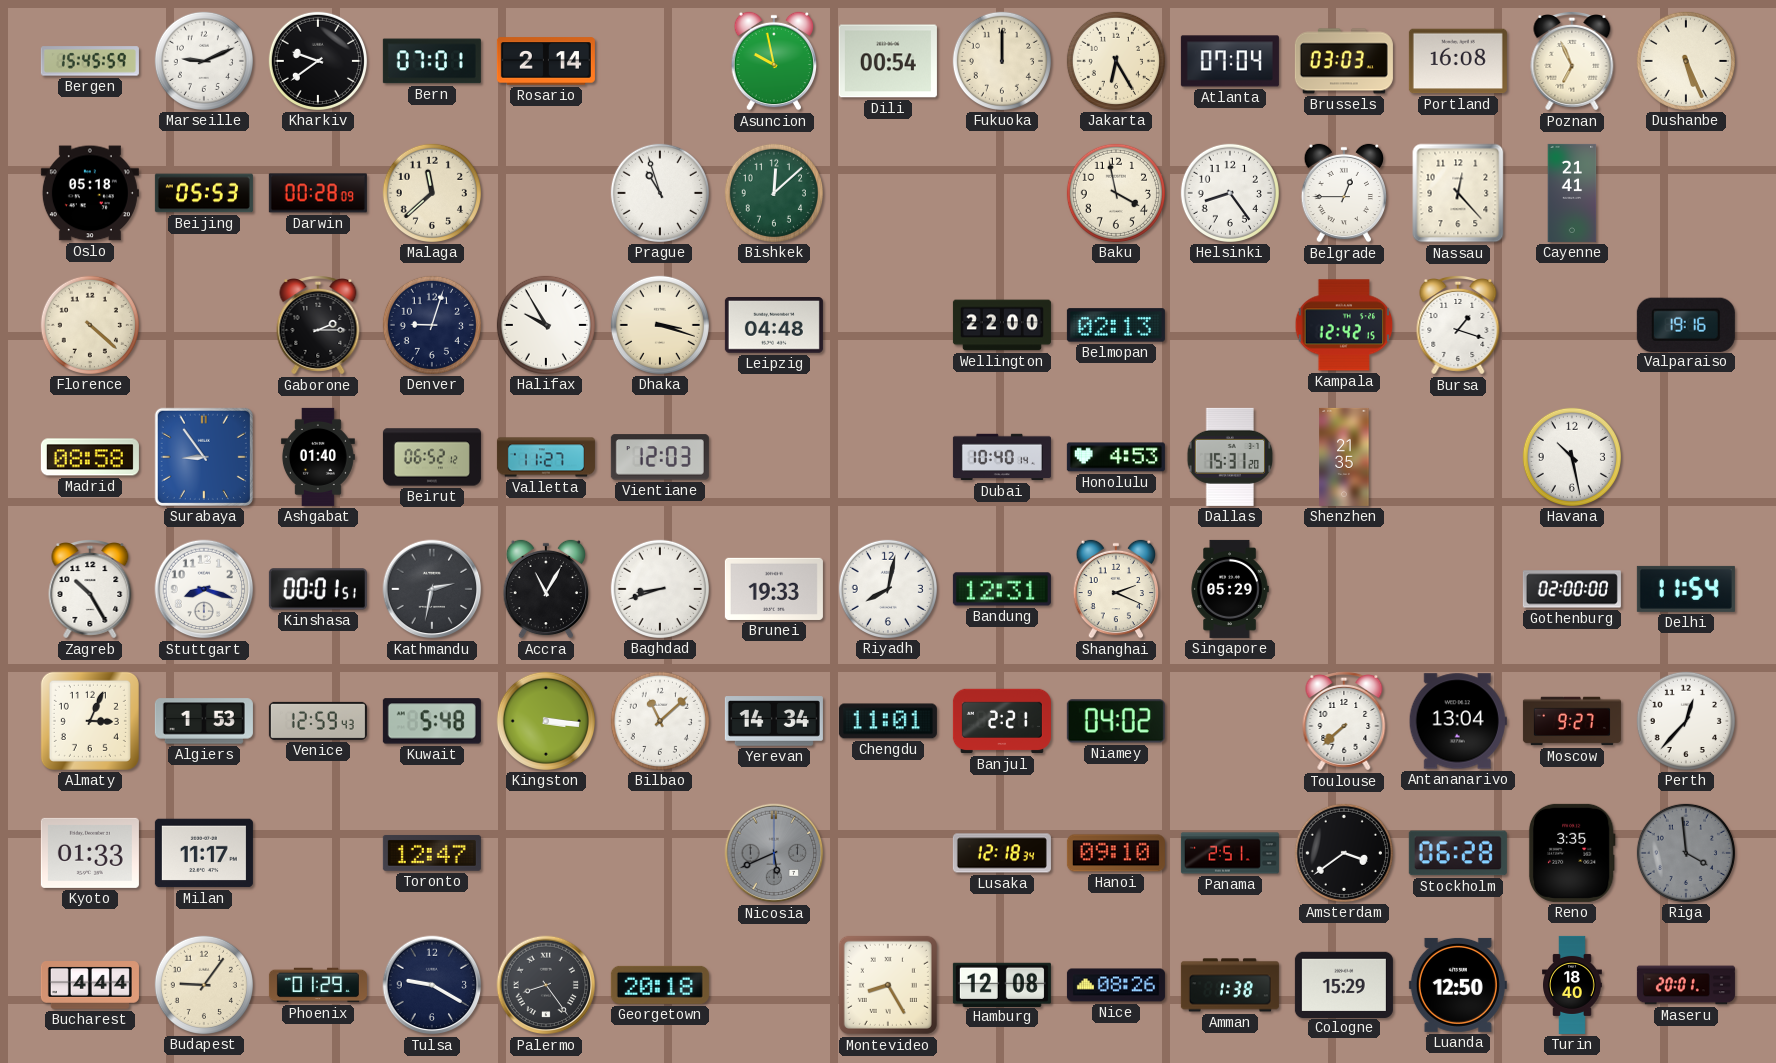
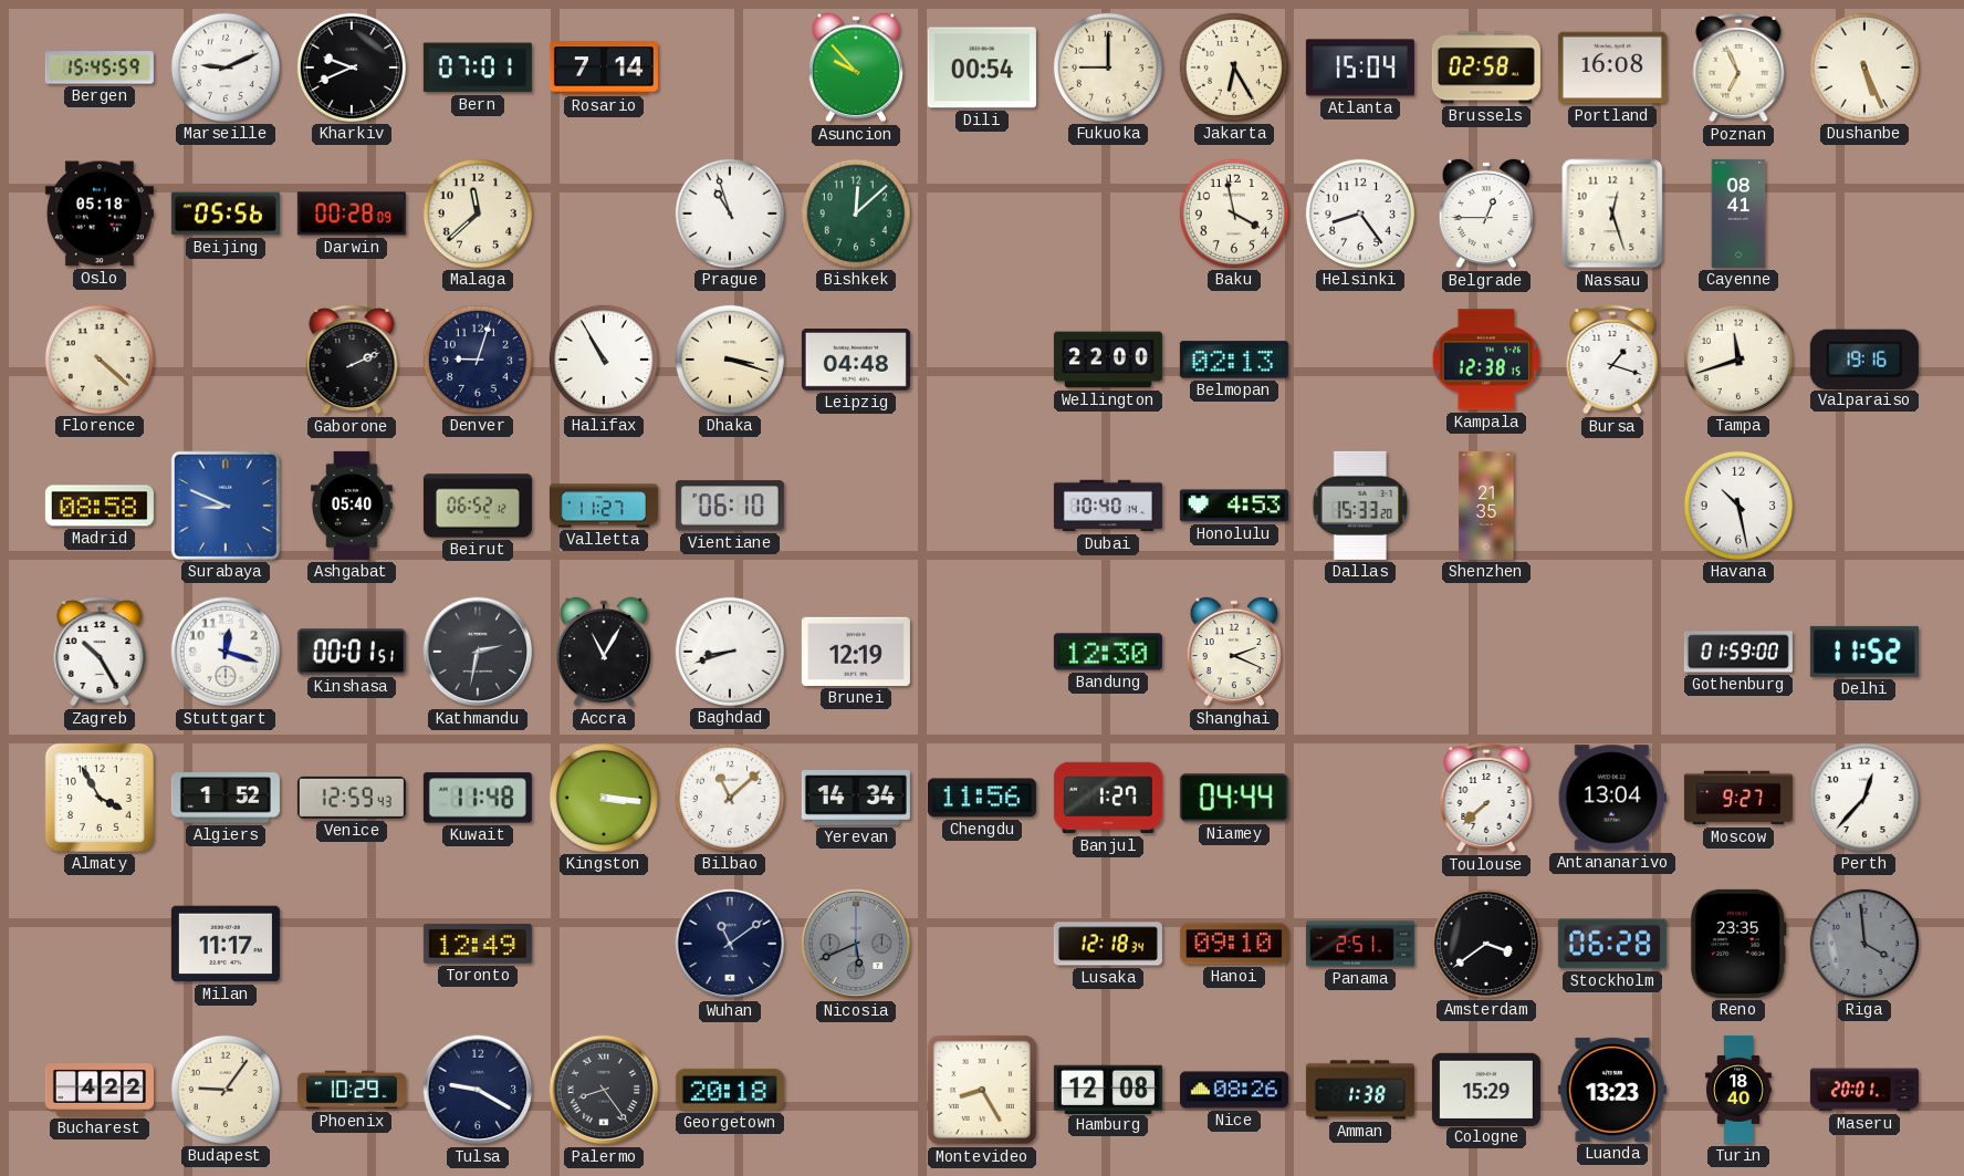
Kharkiv: 9:39 -> 9:41
Rosario: 2:14 -> 7:14
Asuncion: 9:58 -> 9:53
Fukuoka: 12:00 -> 9:00
Atlanta: 07:04 -> 15:04
Brussels: 03:03 -> 02:58
Beijing: 05:53 -> 05:56
Nassau: 12:23 -> 12:27
Cayenne: 21:41 -> 08:41
Gaborone: 2:15 -> 2:11
Halifax: 9:55 -> 10:55
Kampala: 12:42 -> 12:38
Tampa: none -> 11:42
Surabaya: 8:54 -> 8:49
Ashgabat: 01:40 -> 05:40
Vientiane: 12:03 -> 06:10
Dallas: 15:31 -> 15:33
Stuttgart: 8:18 -> 12:18
Brunei: 19:33 -> 12:19
Riyadh: 8:02 -> none
Bandung: 12:31 -> 12:30
Singapore: 05:29 -> none
Gothenburg: 02:00 -> 01:59
Delhi: 11:54 -> 11:52
Almaty: 3:04 -> 3:55
Algiers: 1:53 -> 1:52
Kuwait: 5:48 -> 11:48
Chengdu: 11:01 -> 11:56
Banjul: 2:21 -> 1:27
Niamey: 04:02 -> 04:44
Kyoto: 01:33 -> none
Toronto: 12:47 -> 12:49
Wuhan: none -> 11:09
Reno: 3:35 -> 23:35
Bucharest: 4:44 -> 4:22
Phoenix: 01:29 -> 10:29
Luanda: 12:50 -> 13:23
